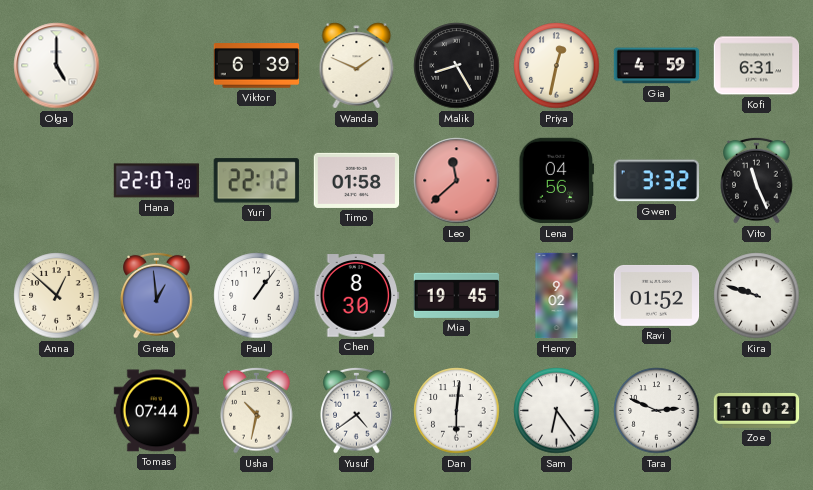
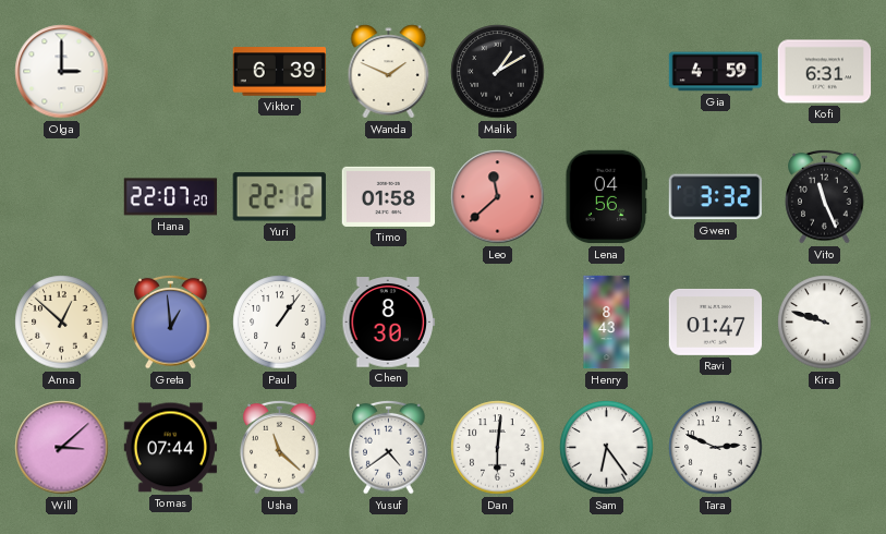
Olga: 5:00 -> 3:00
Malik: 8:25 -> 1:10
Priya: 12:32 -> none
Mia: 19:45 -> none
Henry: 9:02 -> 8:43
Ravi: 01:52 -> 01:47
Will: none -> 3:08
Usha: 10:32 -> 11:22
Zoe: 10:02 -> none
